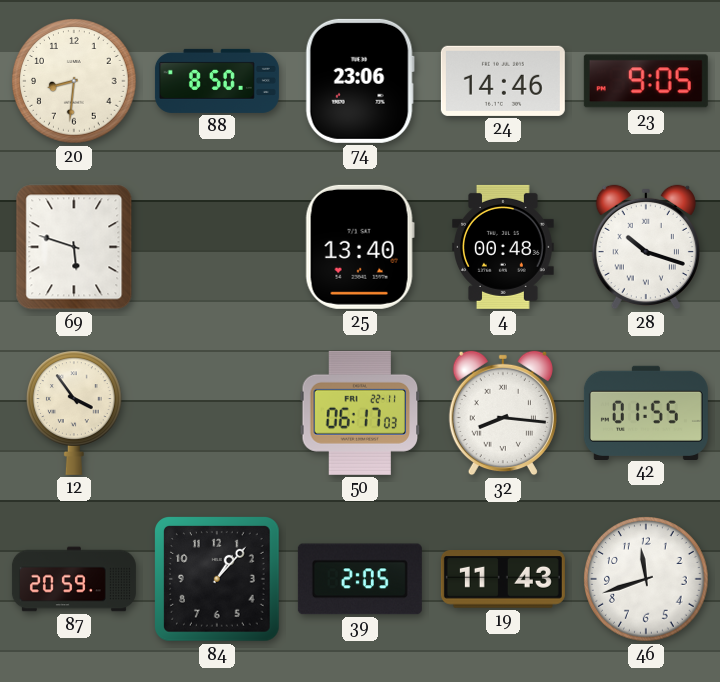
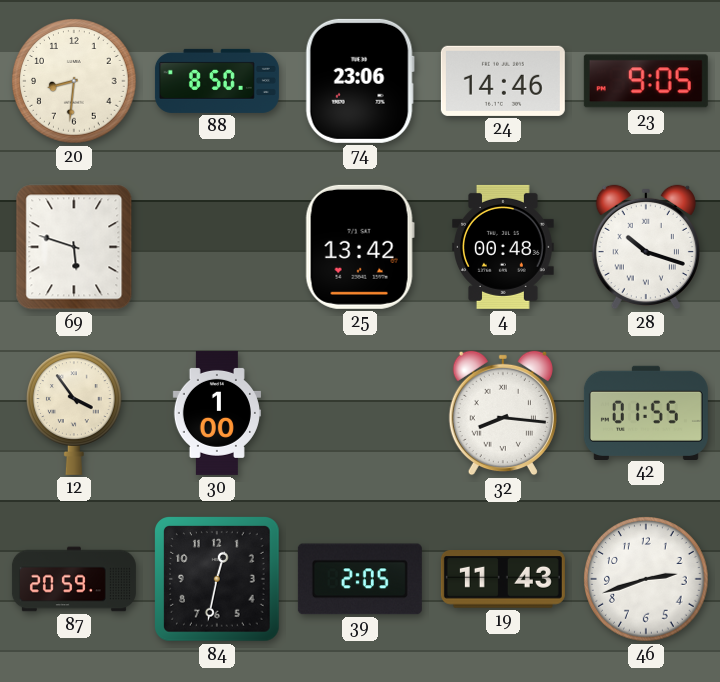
25: 13:40 -> 13:42
30: none -> 1:00
50: 06:17 -> none
84: 1:07 -> 12:32
46: 11:42 -> 2:42
